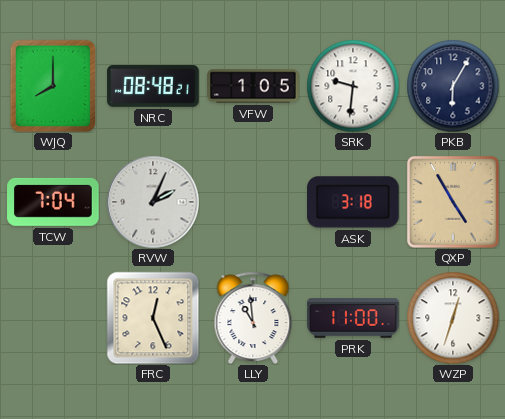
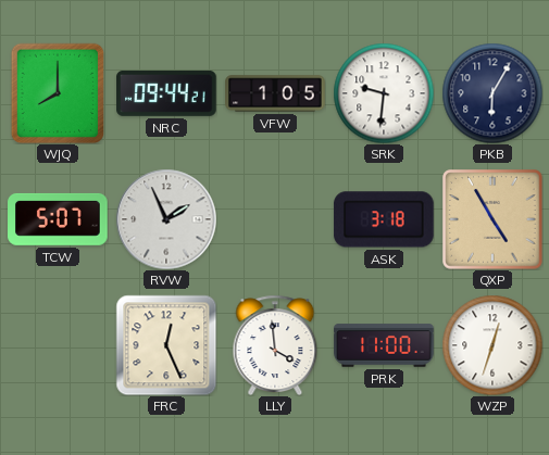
NRC: 08:48 -> 09:44
TCW: 7:04 -> 5:07
RVW: 2:04 -> 1:56
LLY: 10:59 -> 3:59
